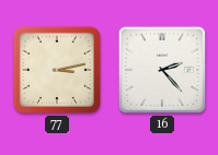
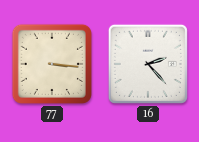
77: 3:13 -> 3:16
